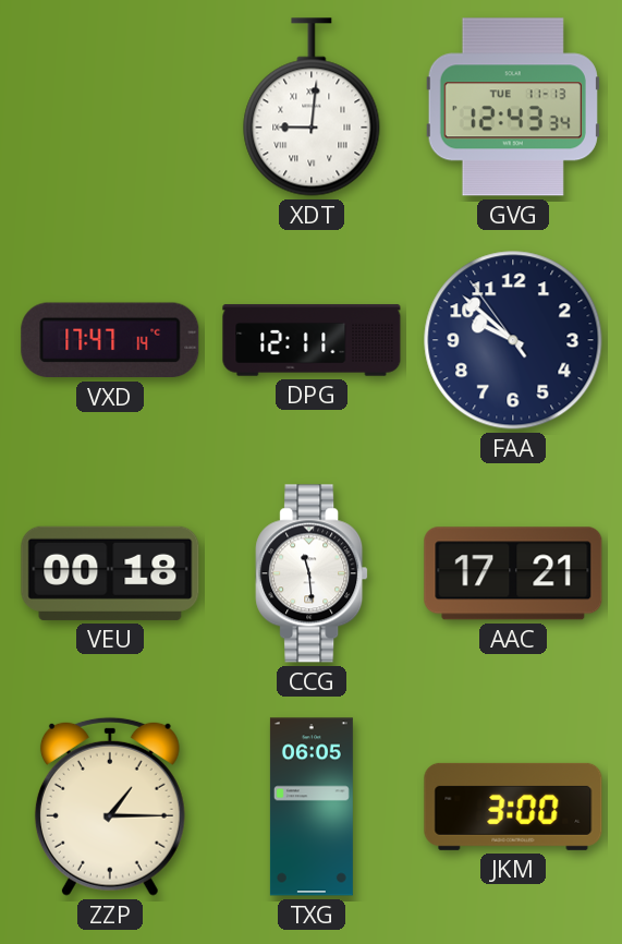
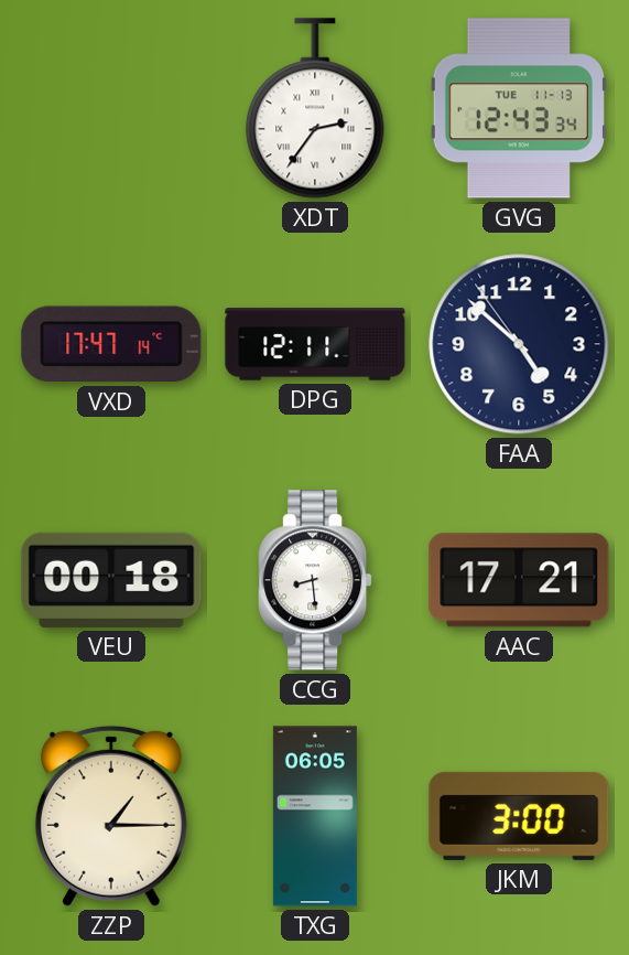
XDT: 9:01 -> 2:36
FAA: 9:51 -> 4:51
CCG: 11:29 -> 8:29
